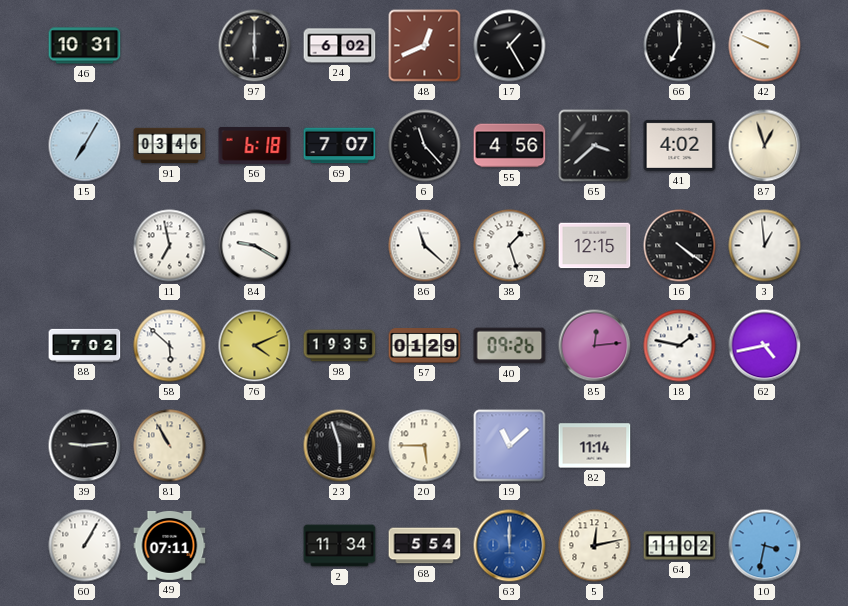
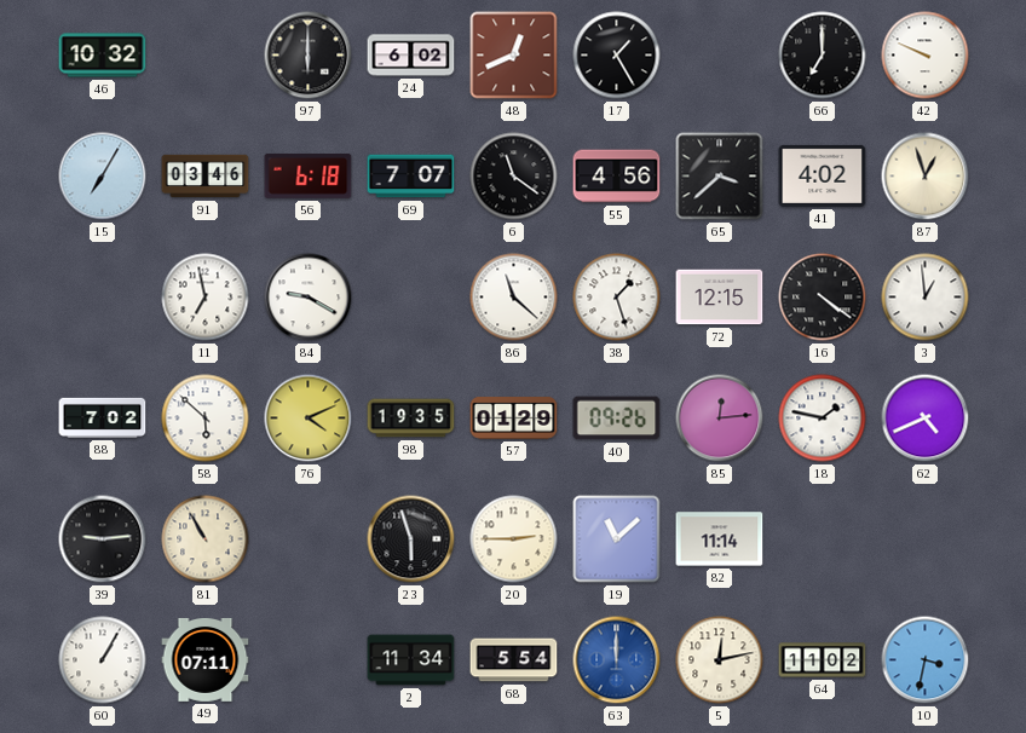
46: 10:31 -> 10:32
6: 11:23 -> 11:21
62: 4:43 -> 4:41
20: 5:45 -> 2:45
